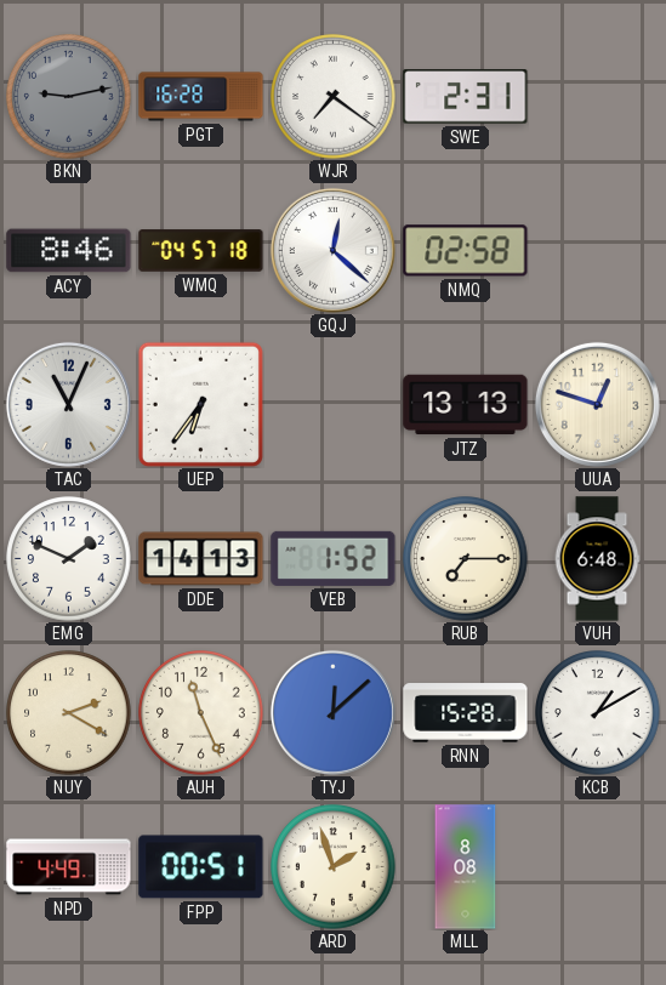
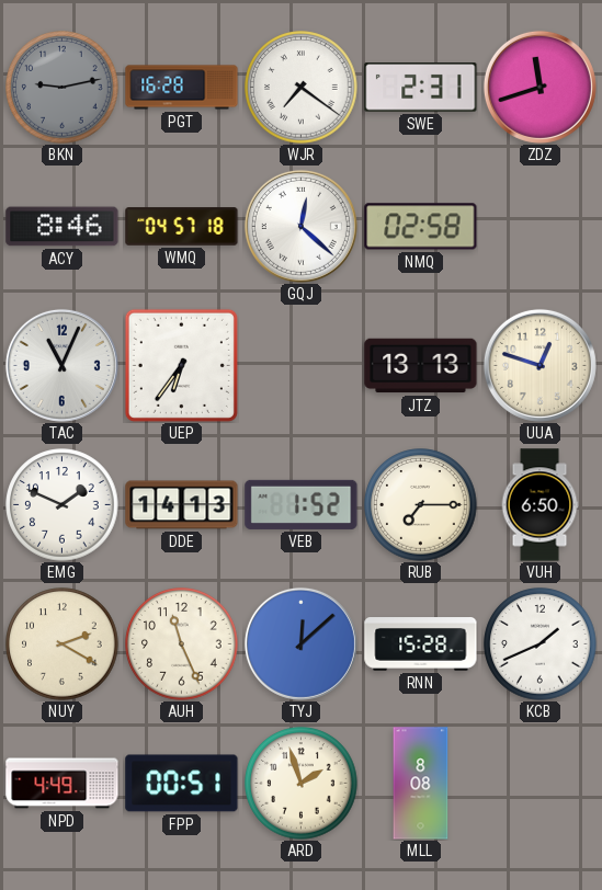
ZDZ: none -> 11:42
VUH: 6:48 -> 6:50
KCB: 1:10 -> 1:41
